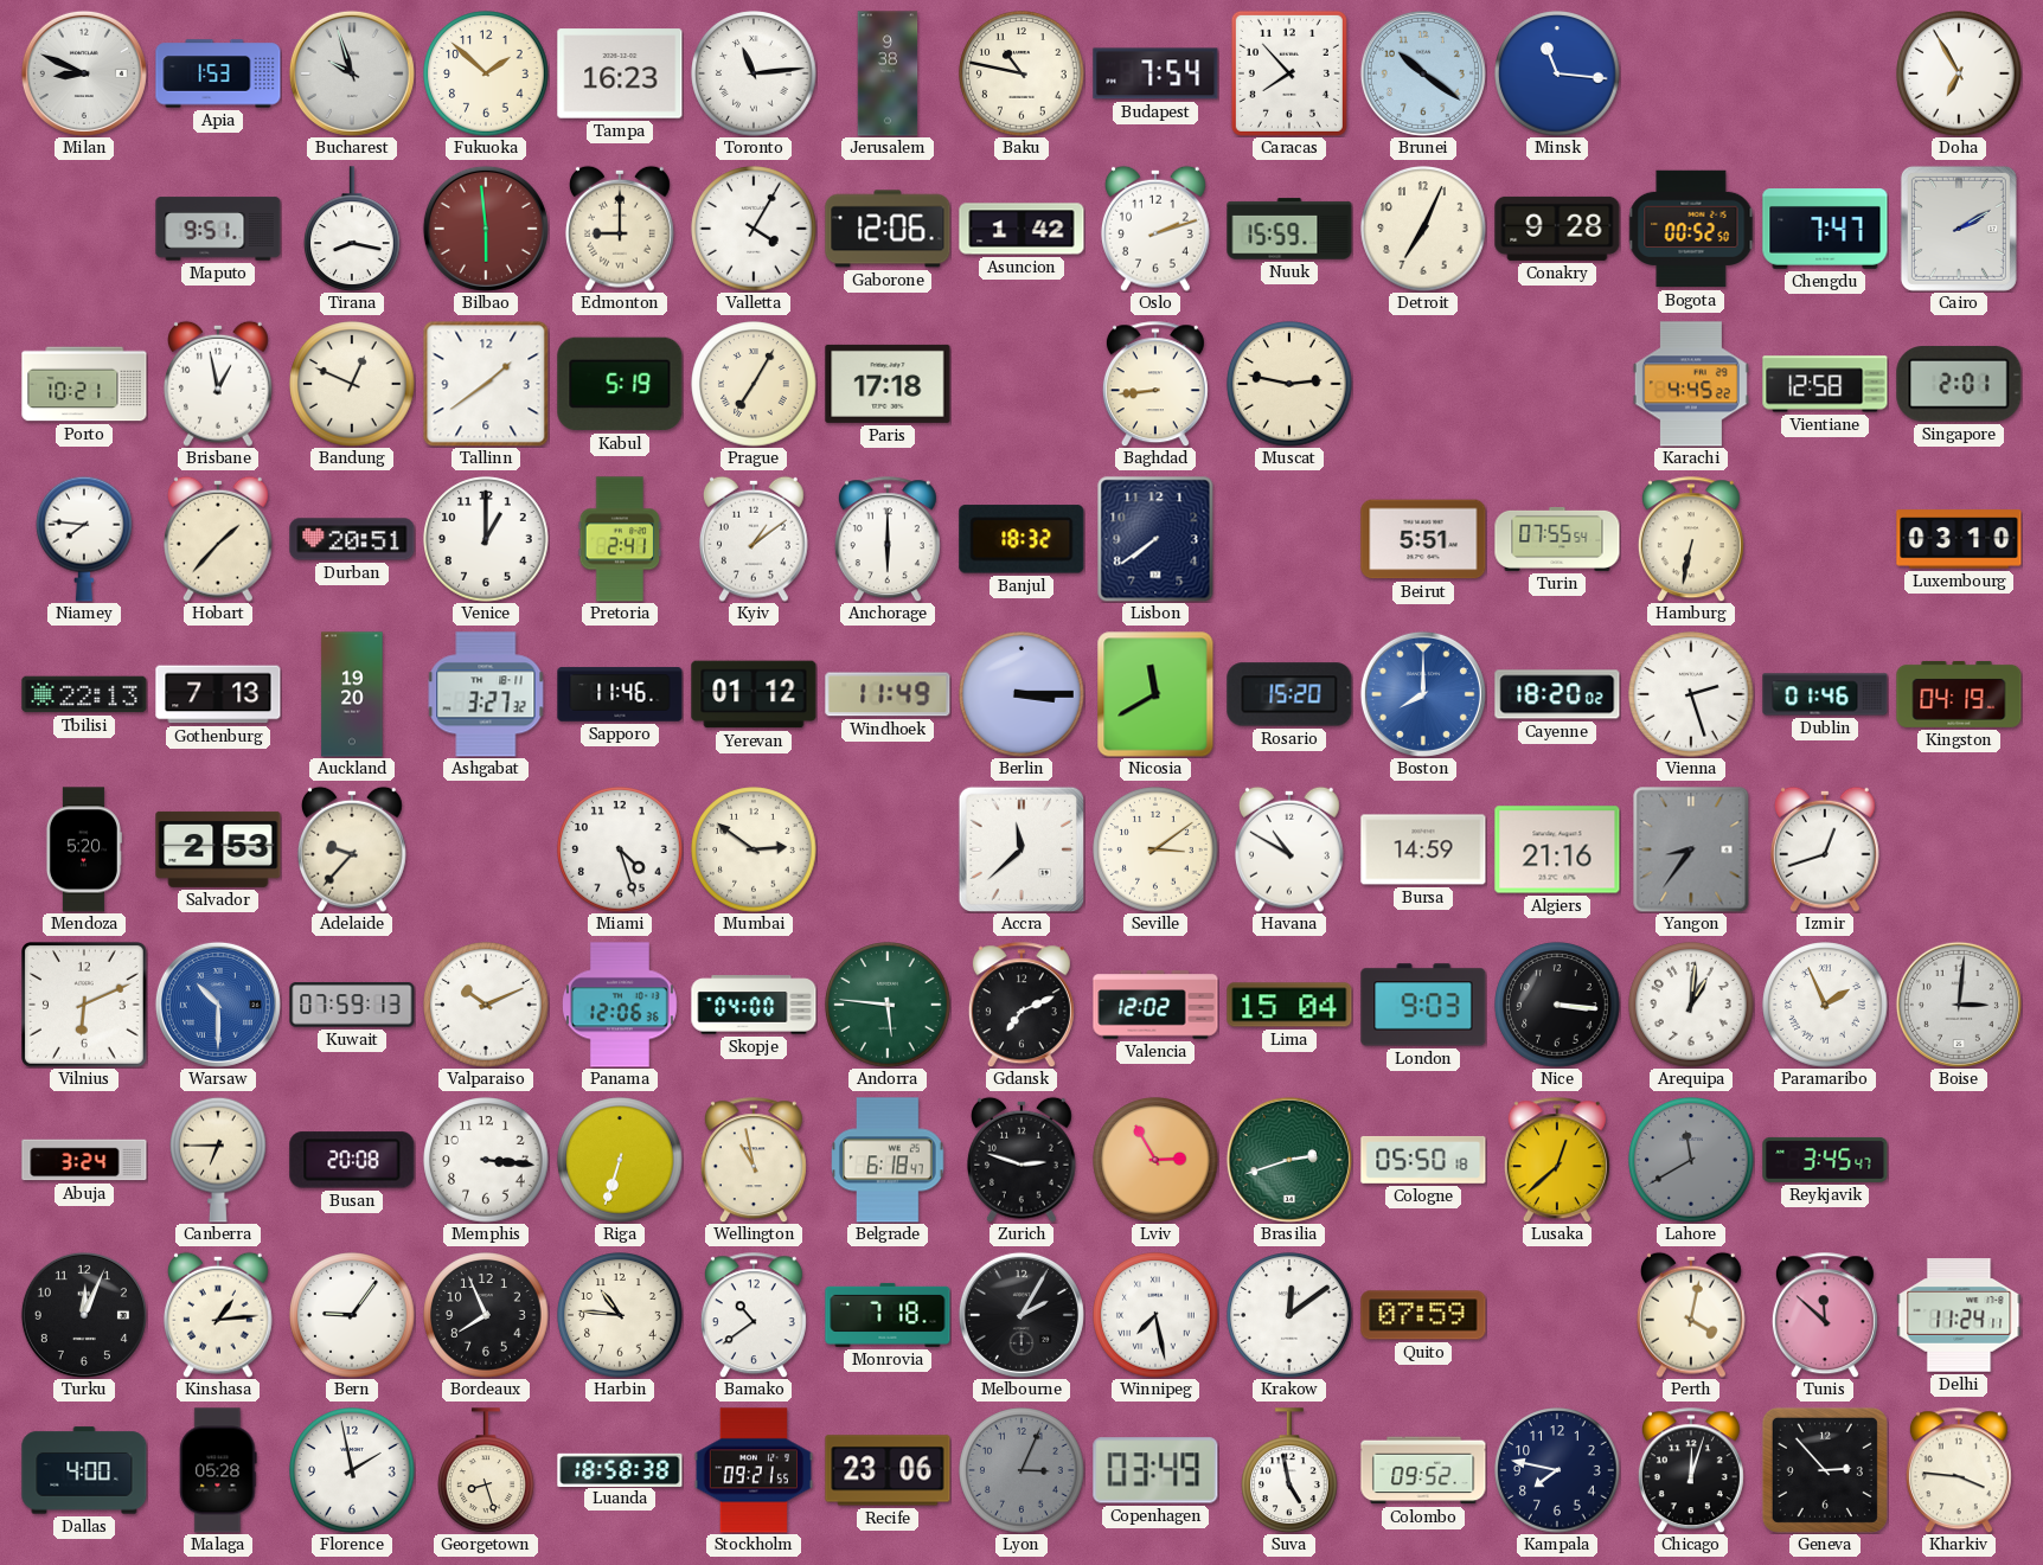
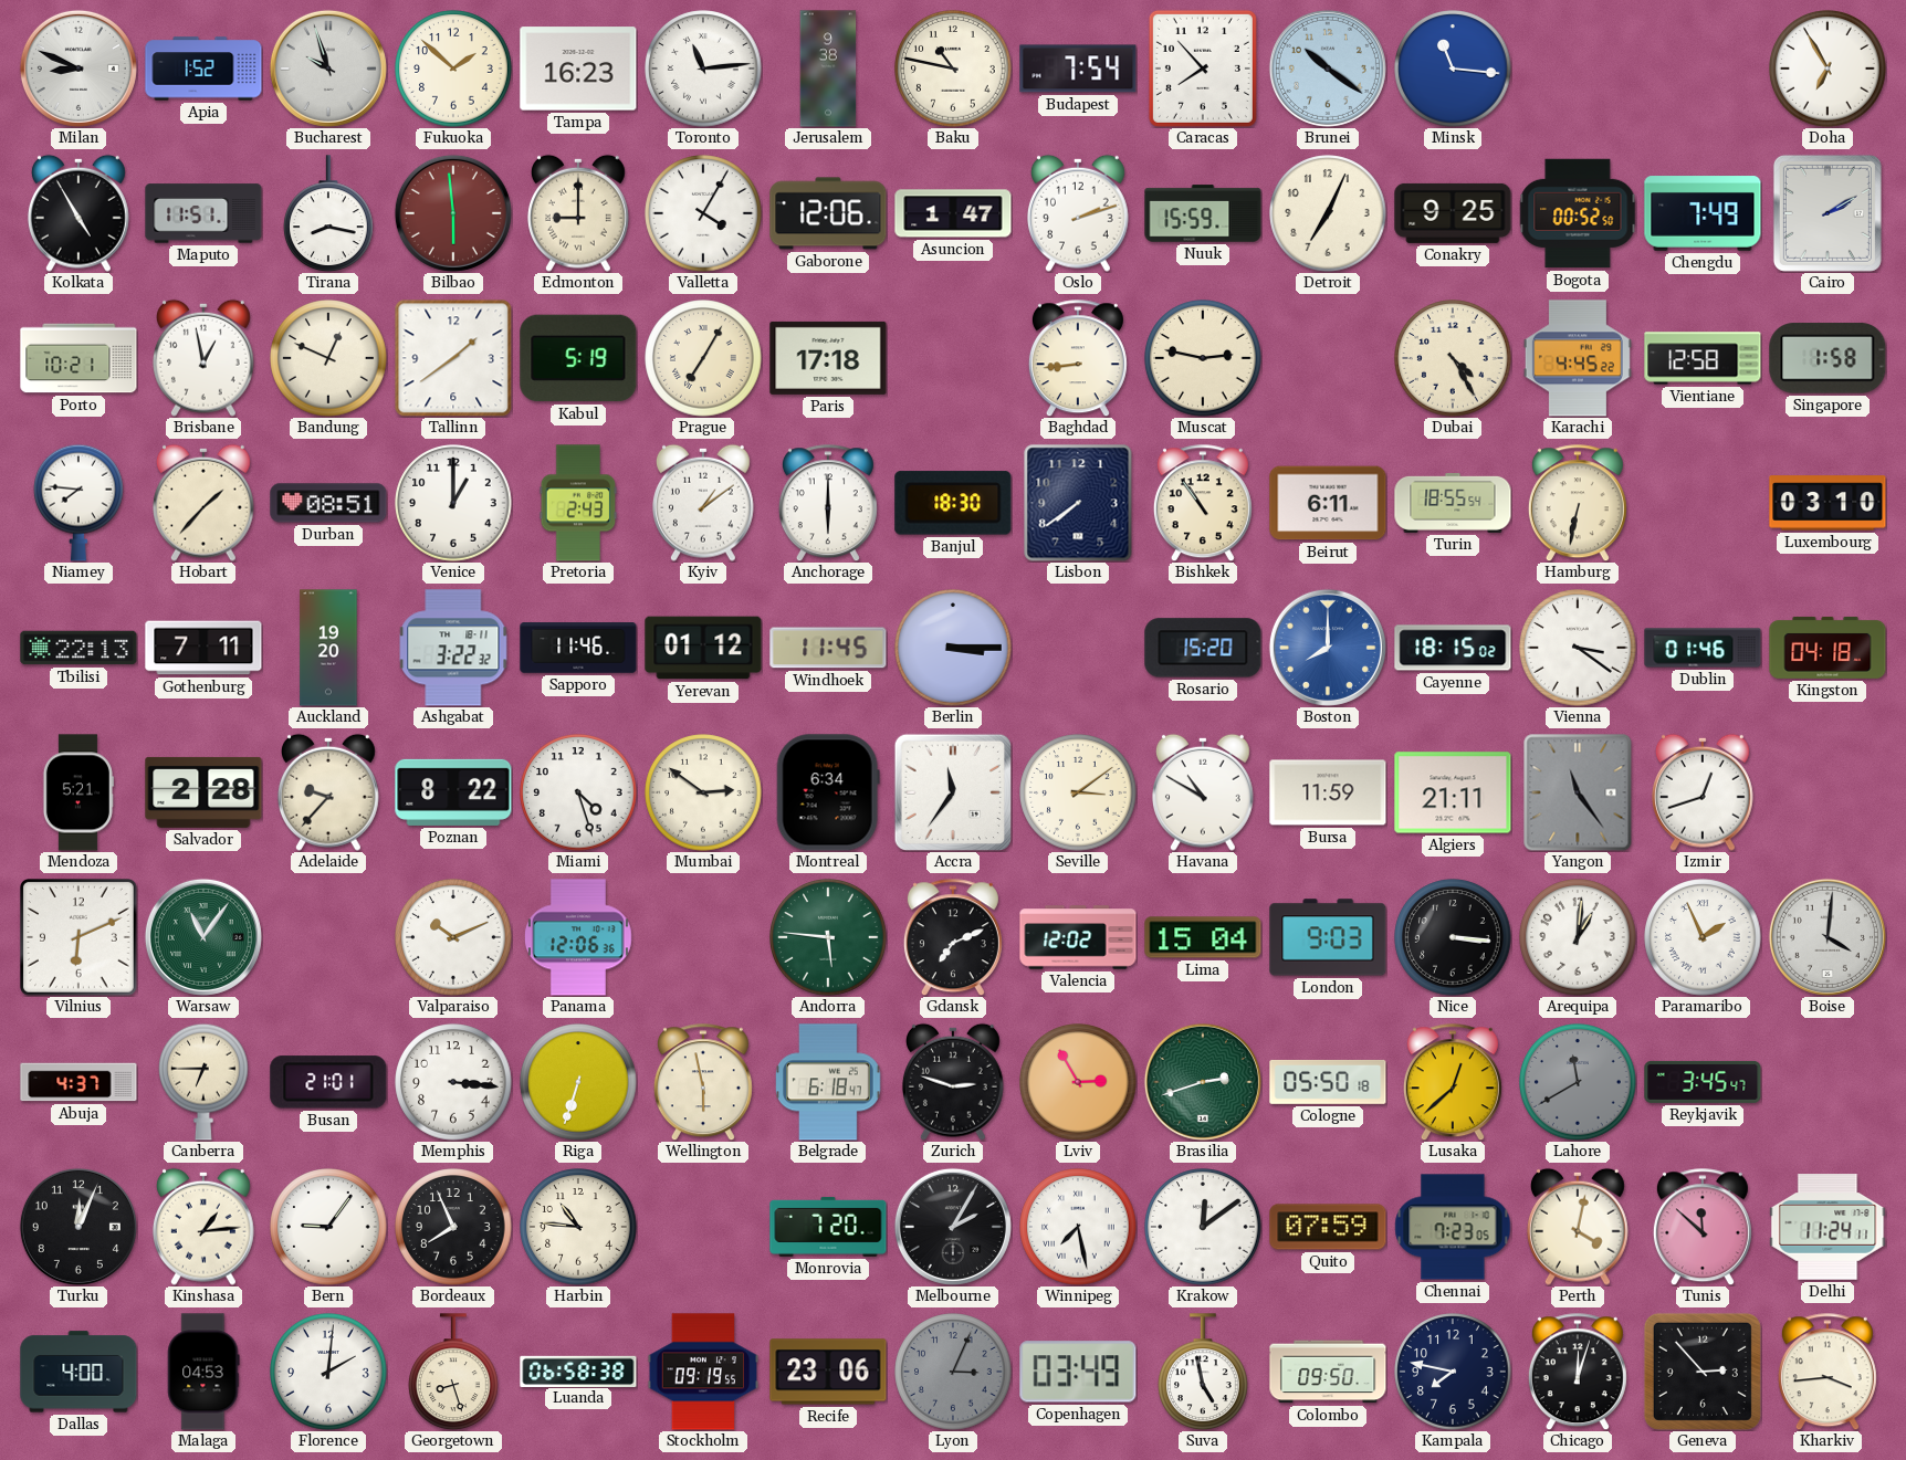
Apia: 1:53 -> 1:52
Kolkata: none -> 4:55
Maputo: 9:51 -> 11:51
Asuncion: 1:42 -> 1:47
Conakry: 9:28 -> 9:25
Chengdu: 7:47 -> 7:49
Dubai: none -> 4:25
Singapore: 2:01 -> 1:58
Durban: 20:51 -> 08:51
Pretoria: 2:41 -> 2:43
Banjul: 18:32 -> 18:30
Bishkek: none -> 10:54
Beirut: 5:51 -> 6:11
Turin: 07:55 -> 18:55
Gothenburg: 7:13 -> 7:11
Ashgabat: 3:27 -> 3:22
Windhoek: 11:49 -> 11:45
Nicosia: 11:40 -> none
Cayenne: 18:20 -> 18:15
Vienna: 2:27 -> 3:21
Kingston: 04:19 -> 04:18
Mendoza: 5:20 -> 5:21
Salvador: 2:53 -> 2:28
Poznan: none -> 8:22
Montreal: none -> 6:34
Accra: 11:38 -> 11:36
Bursa: 14:59 -> 11:59
Algiers: 21:16 -> 21:11
Yangon: 8:36 -> 11:24
Warsaw: 10:30 -> 11:06
Warsaw dial: blue -> green
Kuwait: 07:59 -> none
Skopje: 04:00 -> none
Boise: 3:01 -> 4:01
Abuja: 3:24 -> 4:37
Busan: 20:08 -> 21:01
Wellington: 10:58 -> 5:58
Bamako: 10:39 -> none
Monrovia: 7:18 -> 7:20
Chennai: none -> 7:23
Malaga: 05:28 -> 04:53
Florence: 1:58 -> 2:01
Luanda: 18:58 -> 06:58
Stockholm: 09:21 -> 09:19
Colombo: 09:52 -> 09:50
Kharkiv: 3:46 -> 3:44
